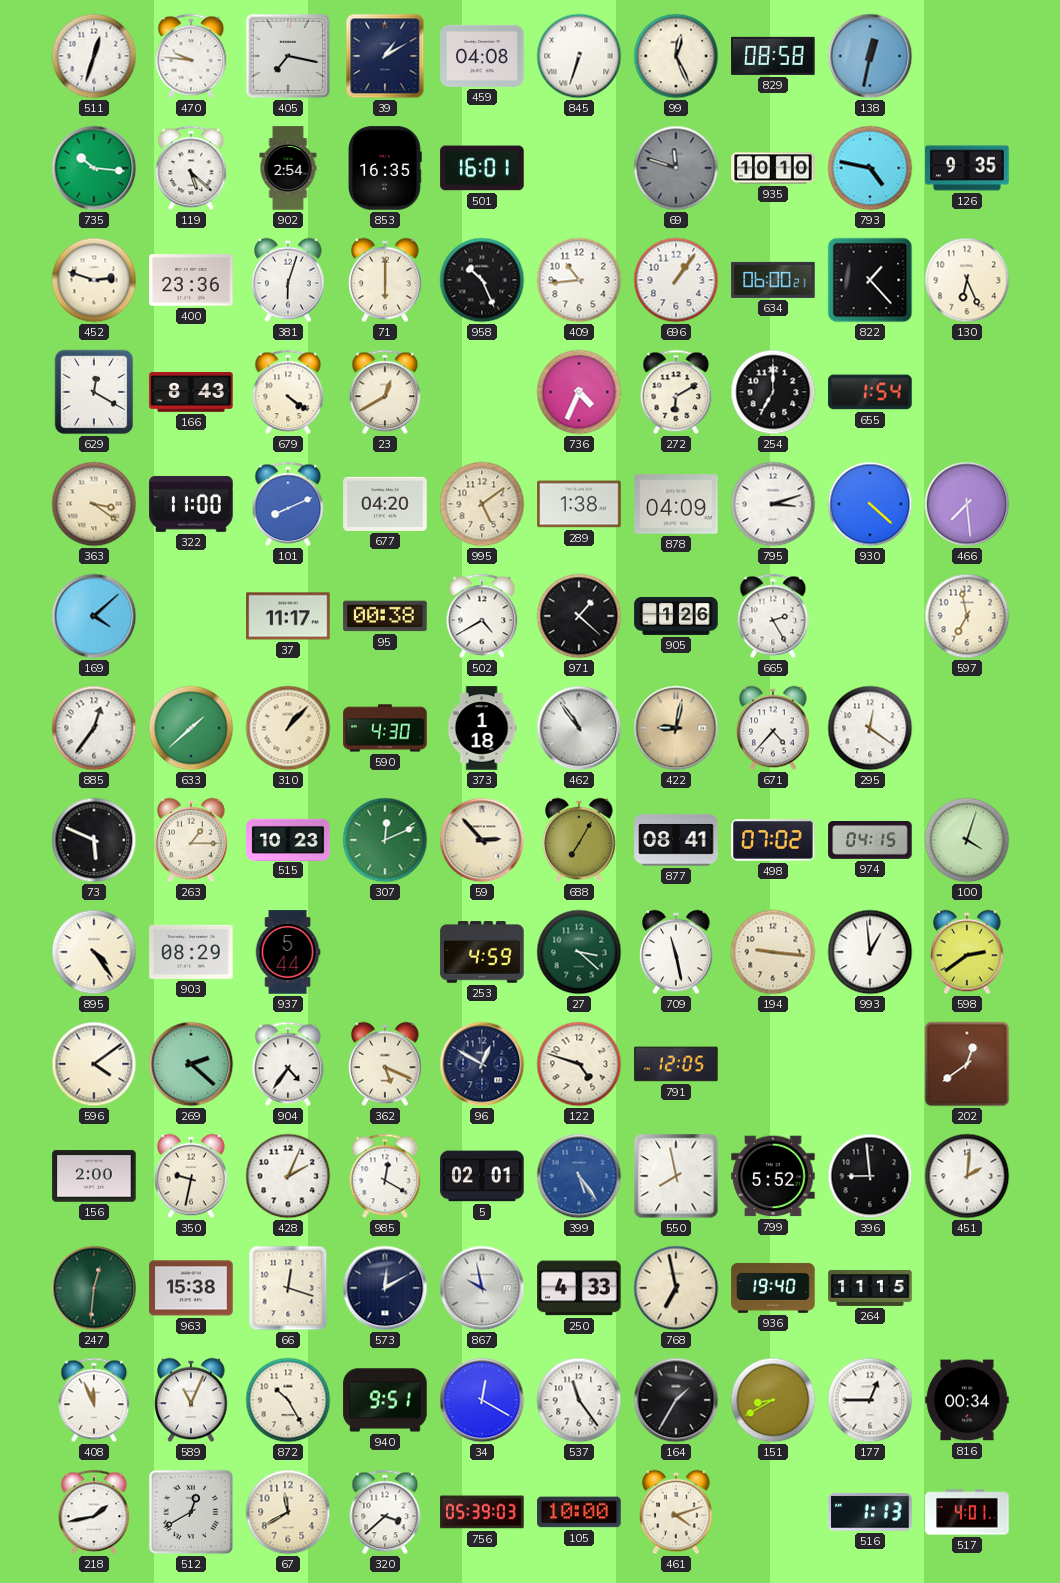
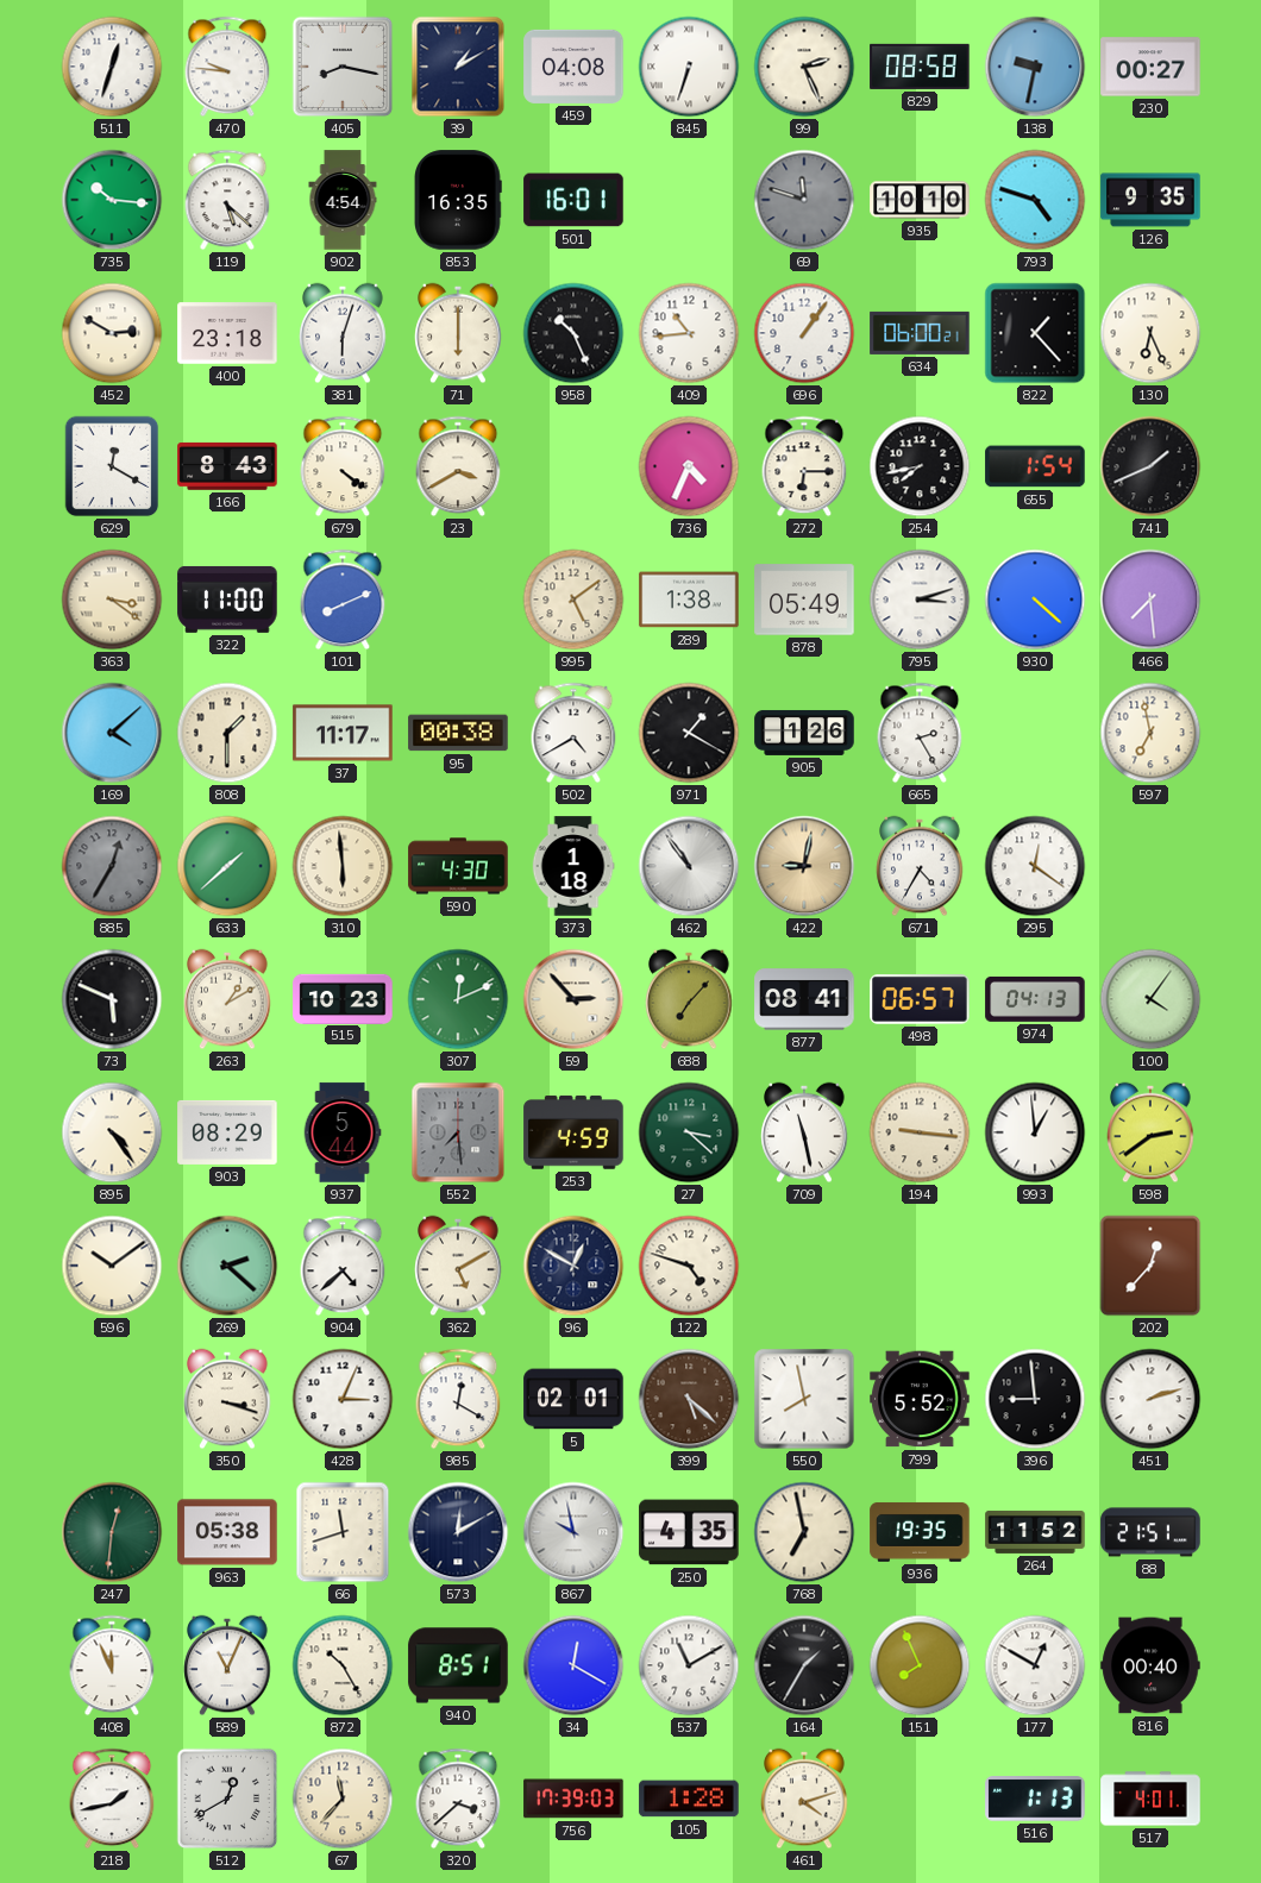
405: 7:17 -> 8:17
99: 12:26 -> 2:26
138: 12:32 -> 9:32
230: none -> 00:27
902: 2:54 -> 4:54
793: 4:47 -> 4:48
452: 2:48 -> 2:50
400: 23:36 -> 23:18
23: 12:40 -> 3:40
272: 6:10 -> 6:15
254: 7:00 -> 7:43
741: none -> 1:41
677: 04:20 -> none
878: 04:09 -> 05:49
808: none -> 1:30
971: 1:22 -> 1:20
885: 12:36 -> 12:35
885 dial: white -> grey
310: 1:07 -> 5:59
671: 4:37 -> 4:35
263: 1:15 -> 1:10
688: 7:05 -> 7:07
498: 07:02 -> 06:57
974: 04:15 -> 04:13
100: 4:03 -> 4:06
552: none -> 7:29
596: 4:09 -> 10:09
904: 4:36 -> 4:38
362: 5:19 -> 5:10
791: 12:05 -> none
202: 12:39 -> 12:37
156: 2:00 -> none
350: 9:32 -> 3:18
428: 2:04 -> 3:04
399: 5:24 -> 5:22
399 dial: blue -> brown
451: 2:01 -> 2:12
963: 15:38 -> 05:38
66: 12:18 -> 11:42
250: 4:33 -> 4:35
936: 19:40 -> 19:35
264: 11:15 -> 11:52
88: none -> 21:51
940: 9:51 -> 8:51
537: 11:24 -> 11:10
151: 8:40 -> 7:56
177: 12:45 -> 12:50
816: 00:34 -> 00:40
67: 11:40 -> 11:37
756: 05:39 -> 17:39
105: 10:00 -> 1:28
